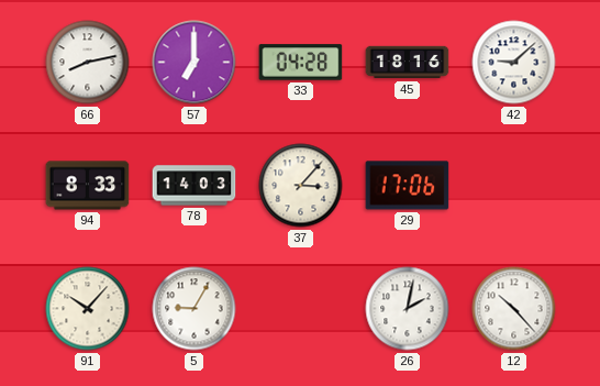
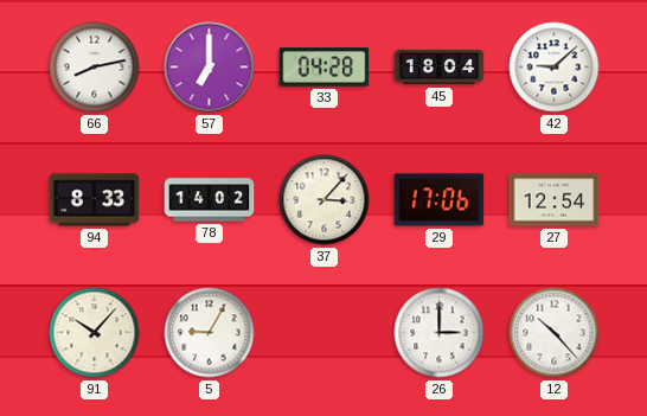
45: 18:16 -> 18:04
78: 14:03 -> 14:02
27: none -> 12:54
26: 2:02 -> 3:00
